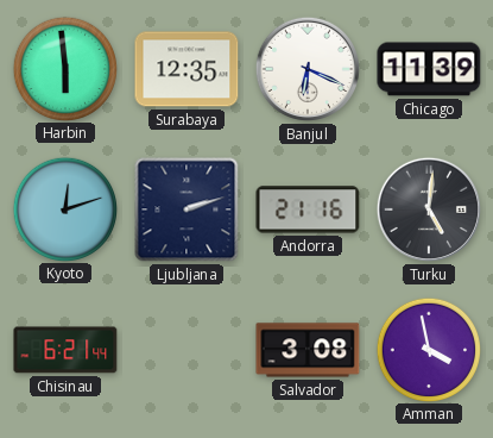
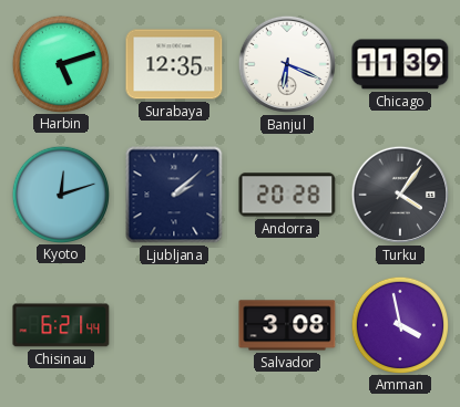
Harbin: 5:59 -> 5:12
Ljubljana: 2:12 -> 2:08
Andorra: 21:16 -> 20:28
Turku: 5:01 -> 4:06
